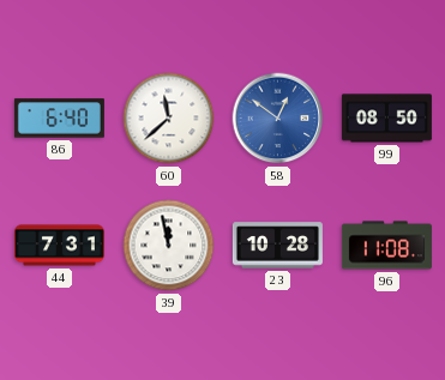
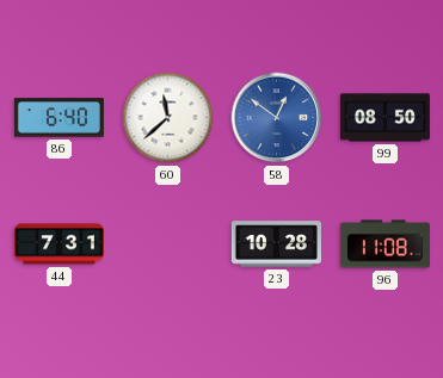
39: 11:58 -> none
